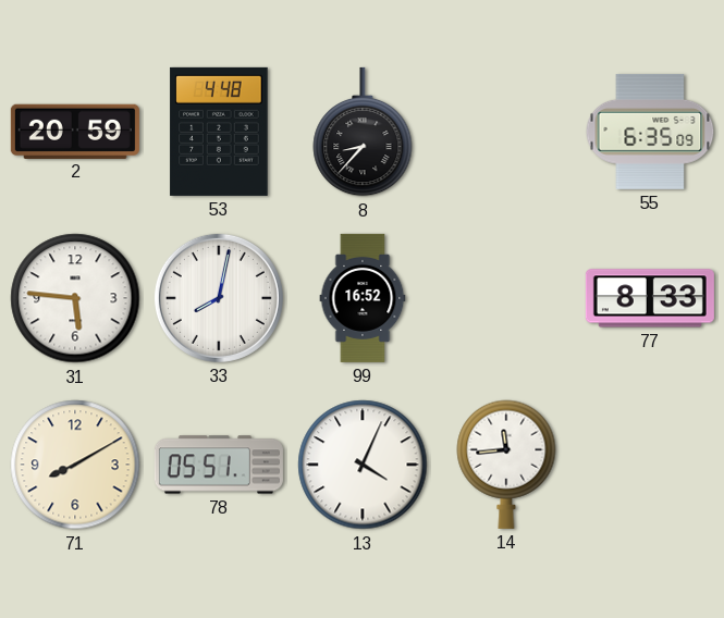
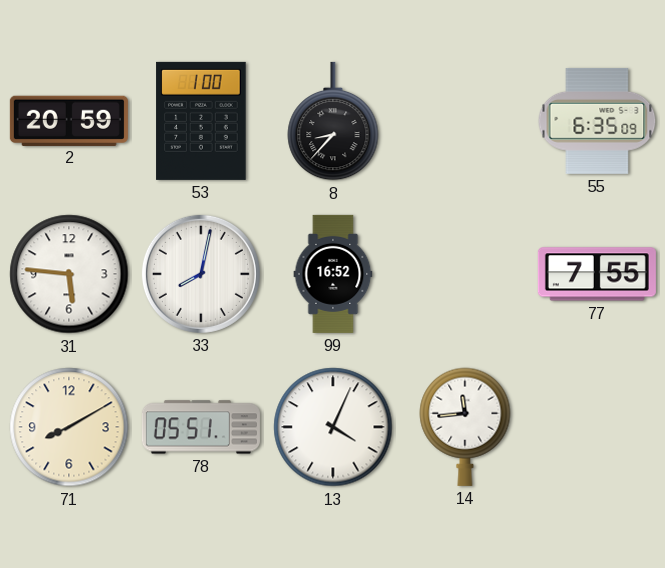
53: 4:48 -> 1:00
77: 8:33 -> 7:55
